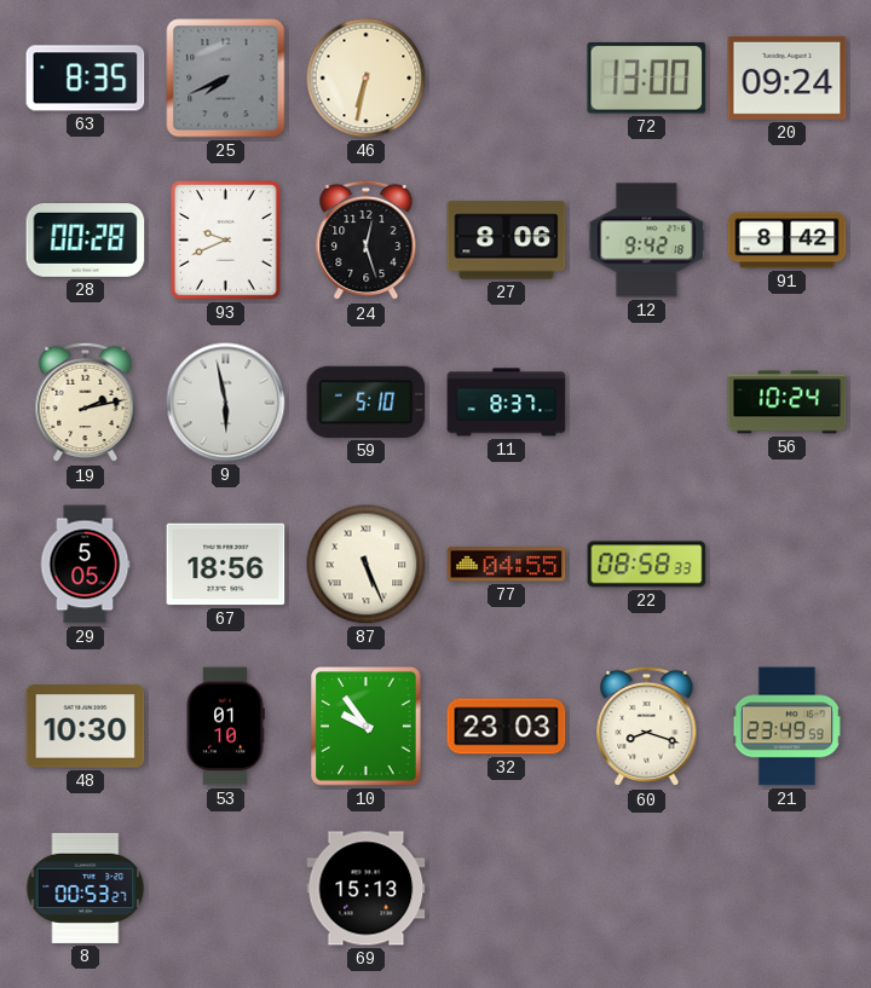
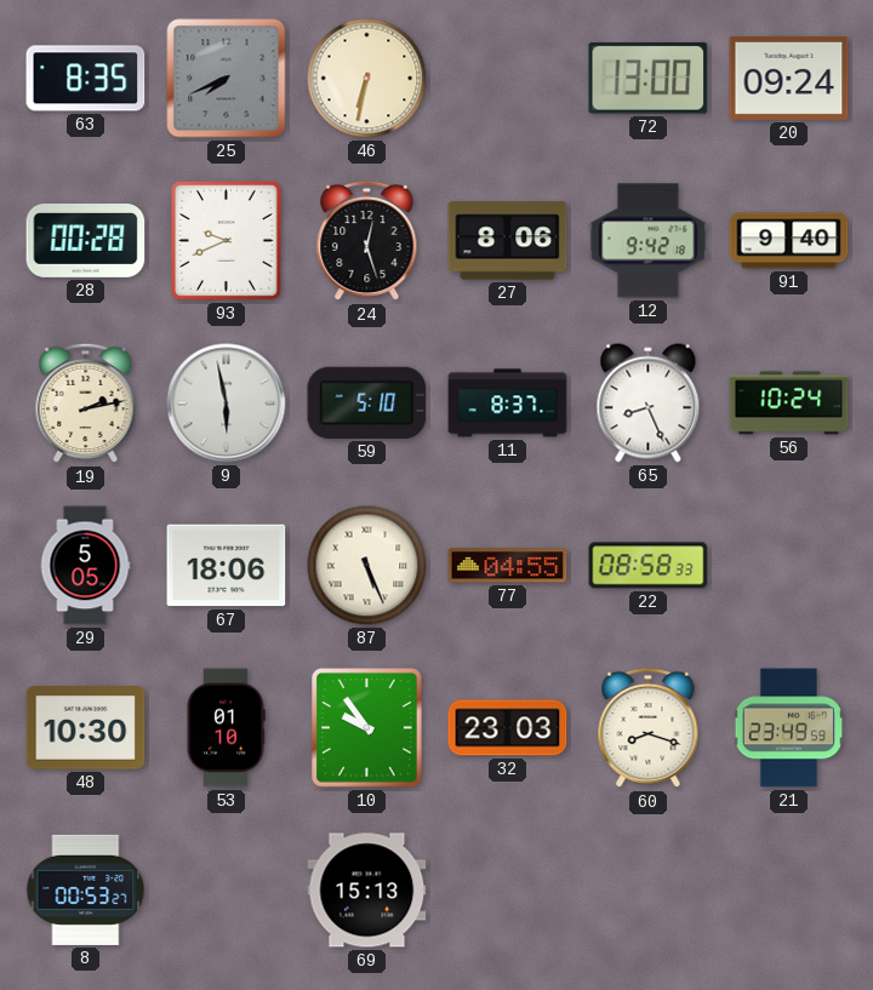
91: 8:42 -> 9:40
65: none -> 8:26
67: 18:56 -> 18:06
